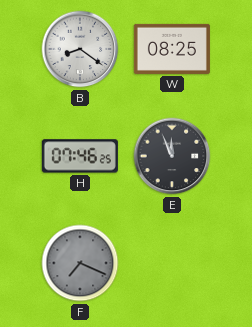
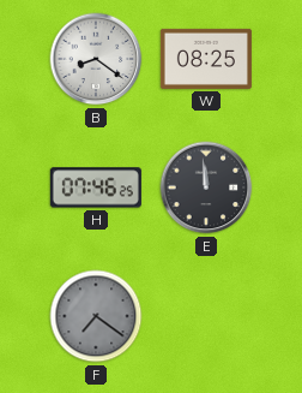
E: 11:56 -> 11:59
F: 7:19 -> 7:21
